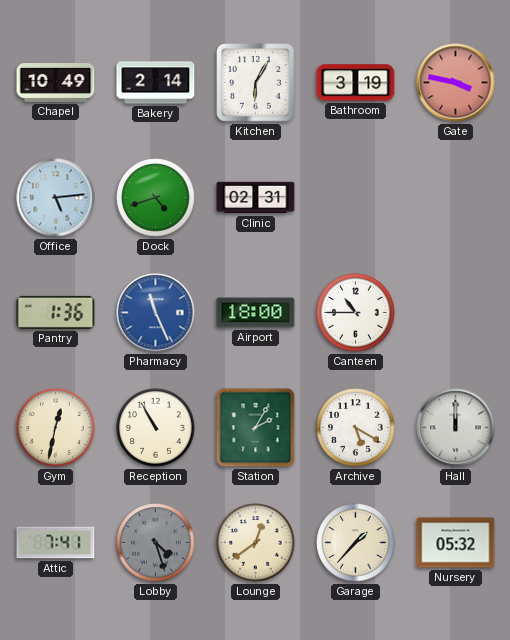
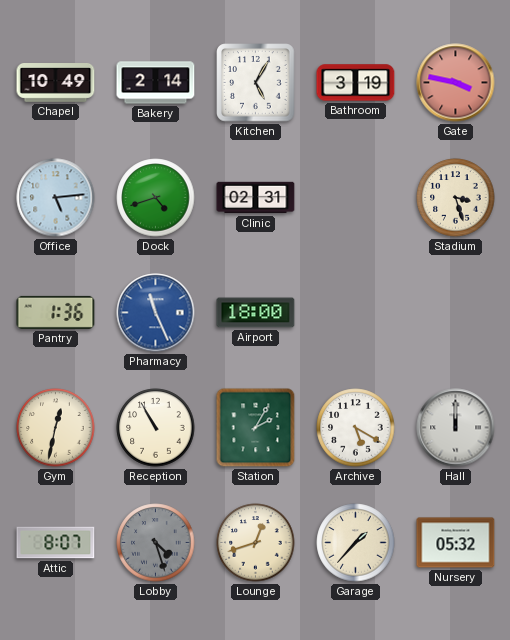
Kitchen: 6:05 -> 5:05
Stadium: none -> 3:27
Canteen: 10:45 -> none
Attic: 7:41 -> 8:07
Lounge: 12:39 -> 12:42
